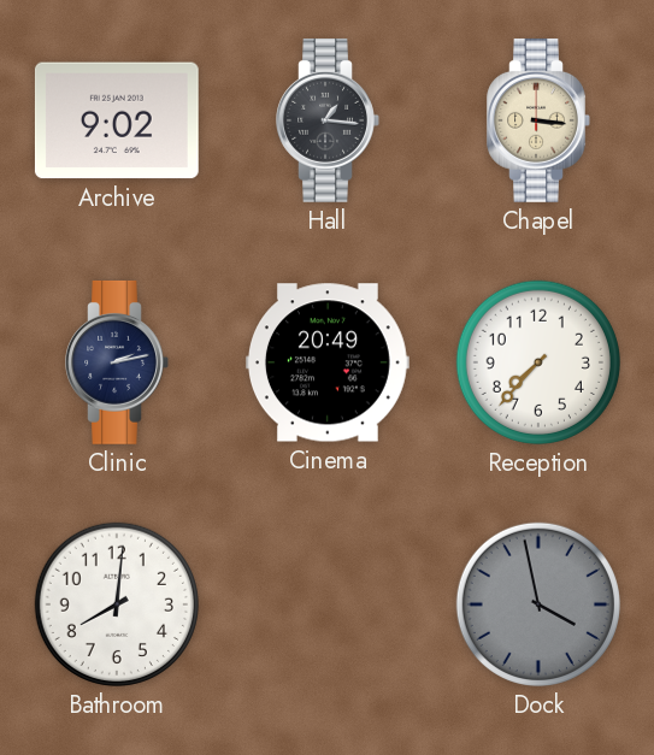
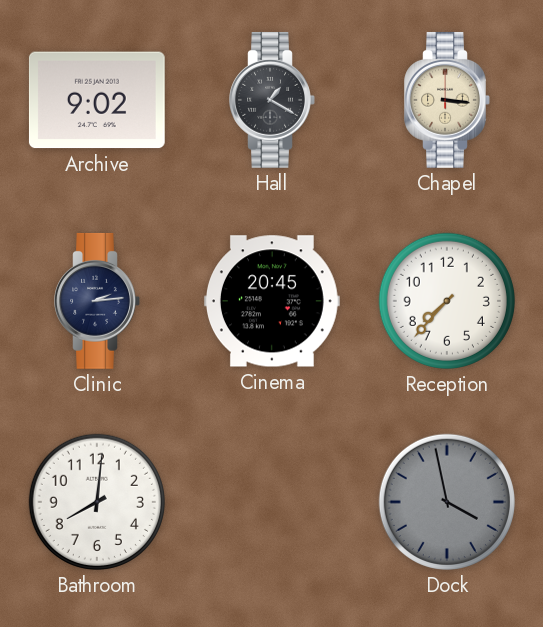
Hall: 1:16 -> 1:20
Clinic: 2:13 -> 2:14
Cinema: 20:49 -> 20:45
